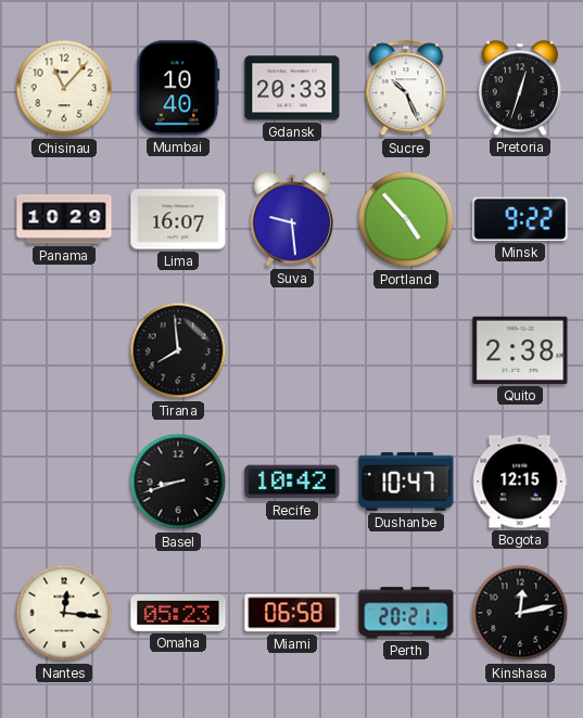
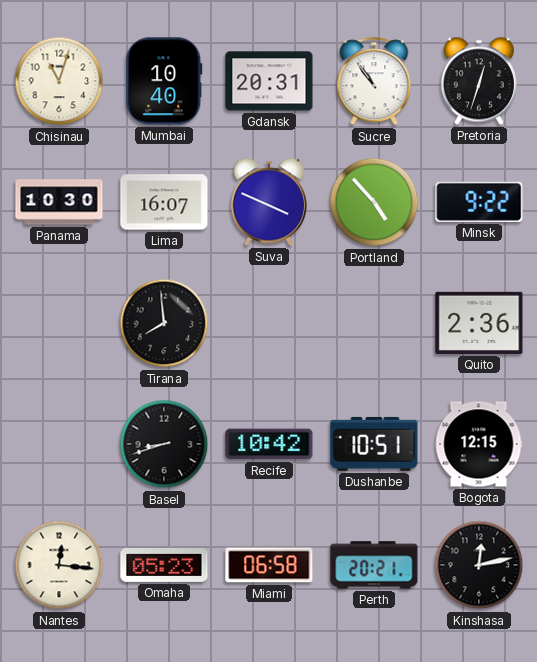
Chisinau: 11:07 -> 11:03
Gdansk: 20:33 -> 20:31
Sucre: 10:26 -> 10:54
Panama: 10:29 -> 10:30
Suva: 9:29 -> 3:49
Quito: 2:38 -> 2:36
Dushanbe: 10:47 -> 10:51
